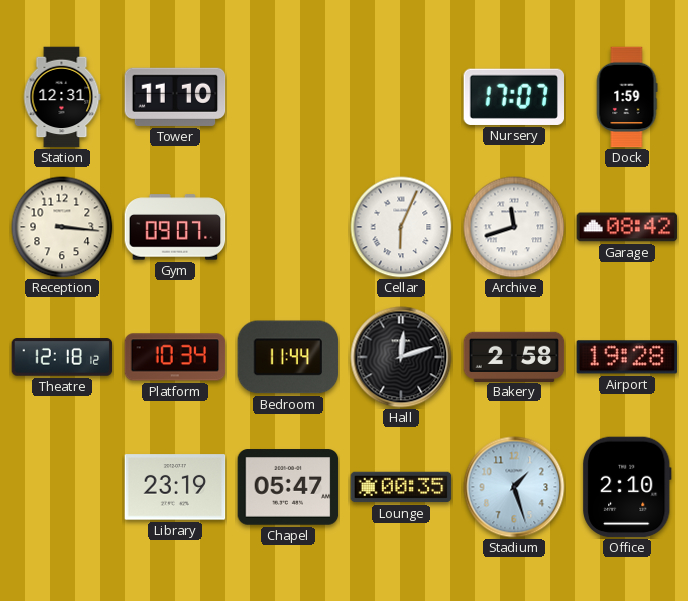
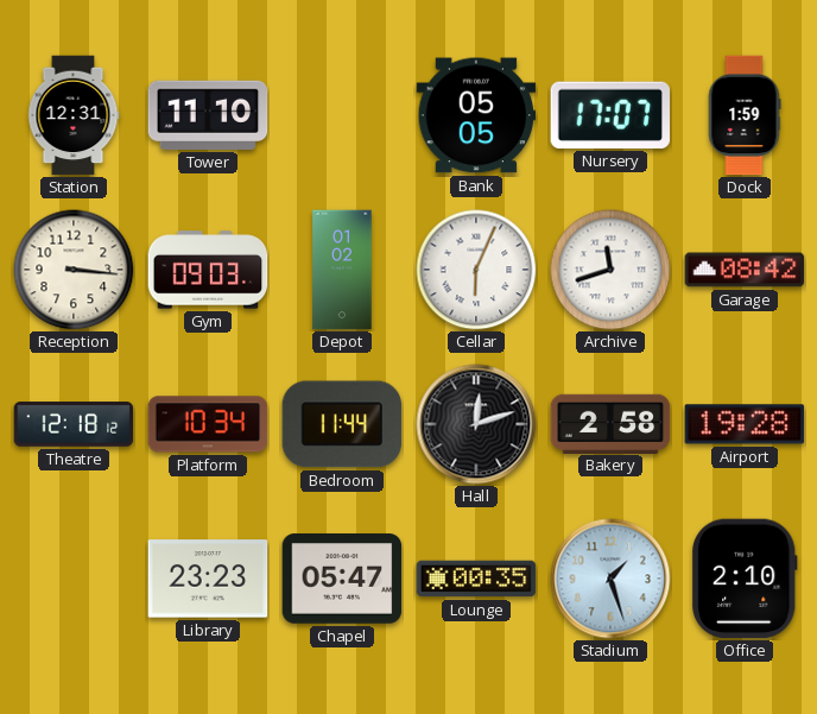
Bank: none -> 05:05
Gym: 09:07 -> 09:03
Depot: none -> 01:02
Library: 23:19 -> 23:23
